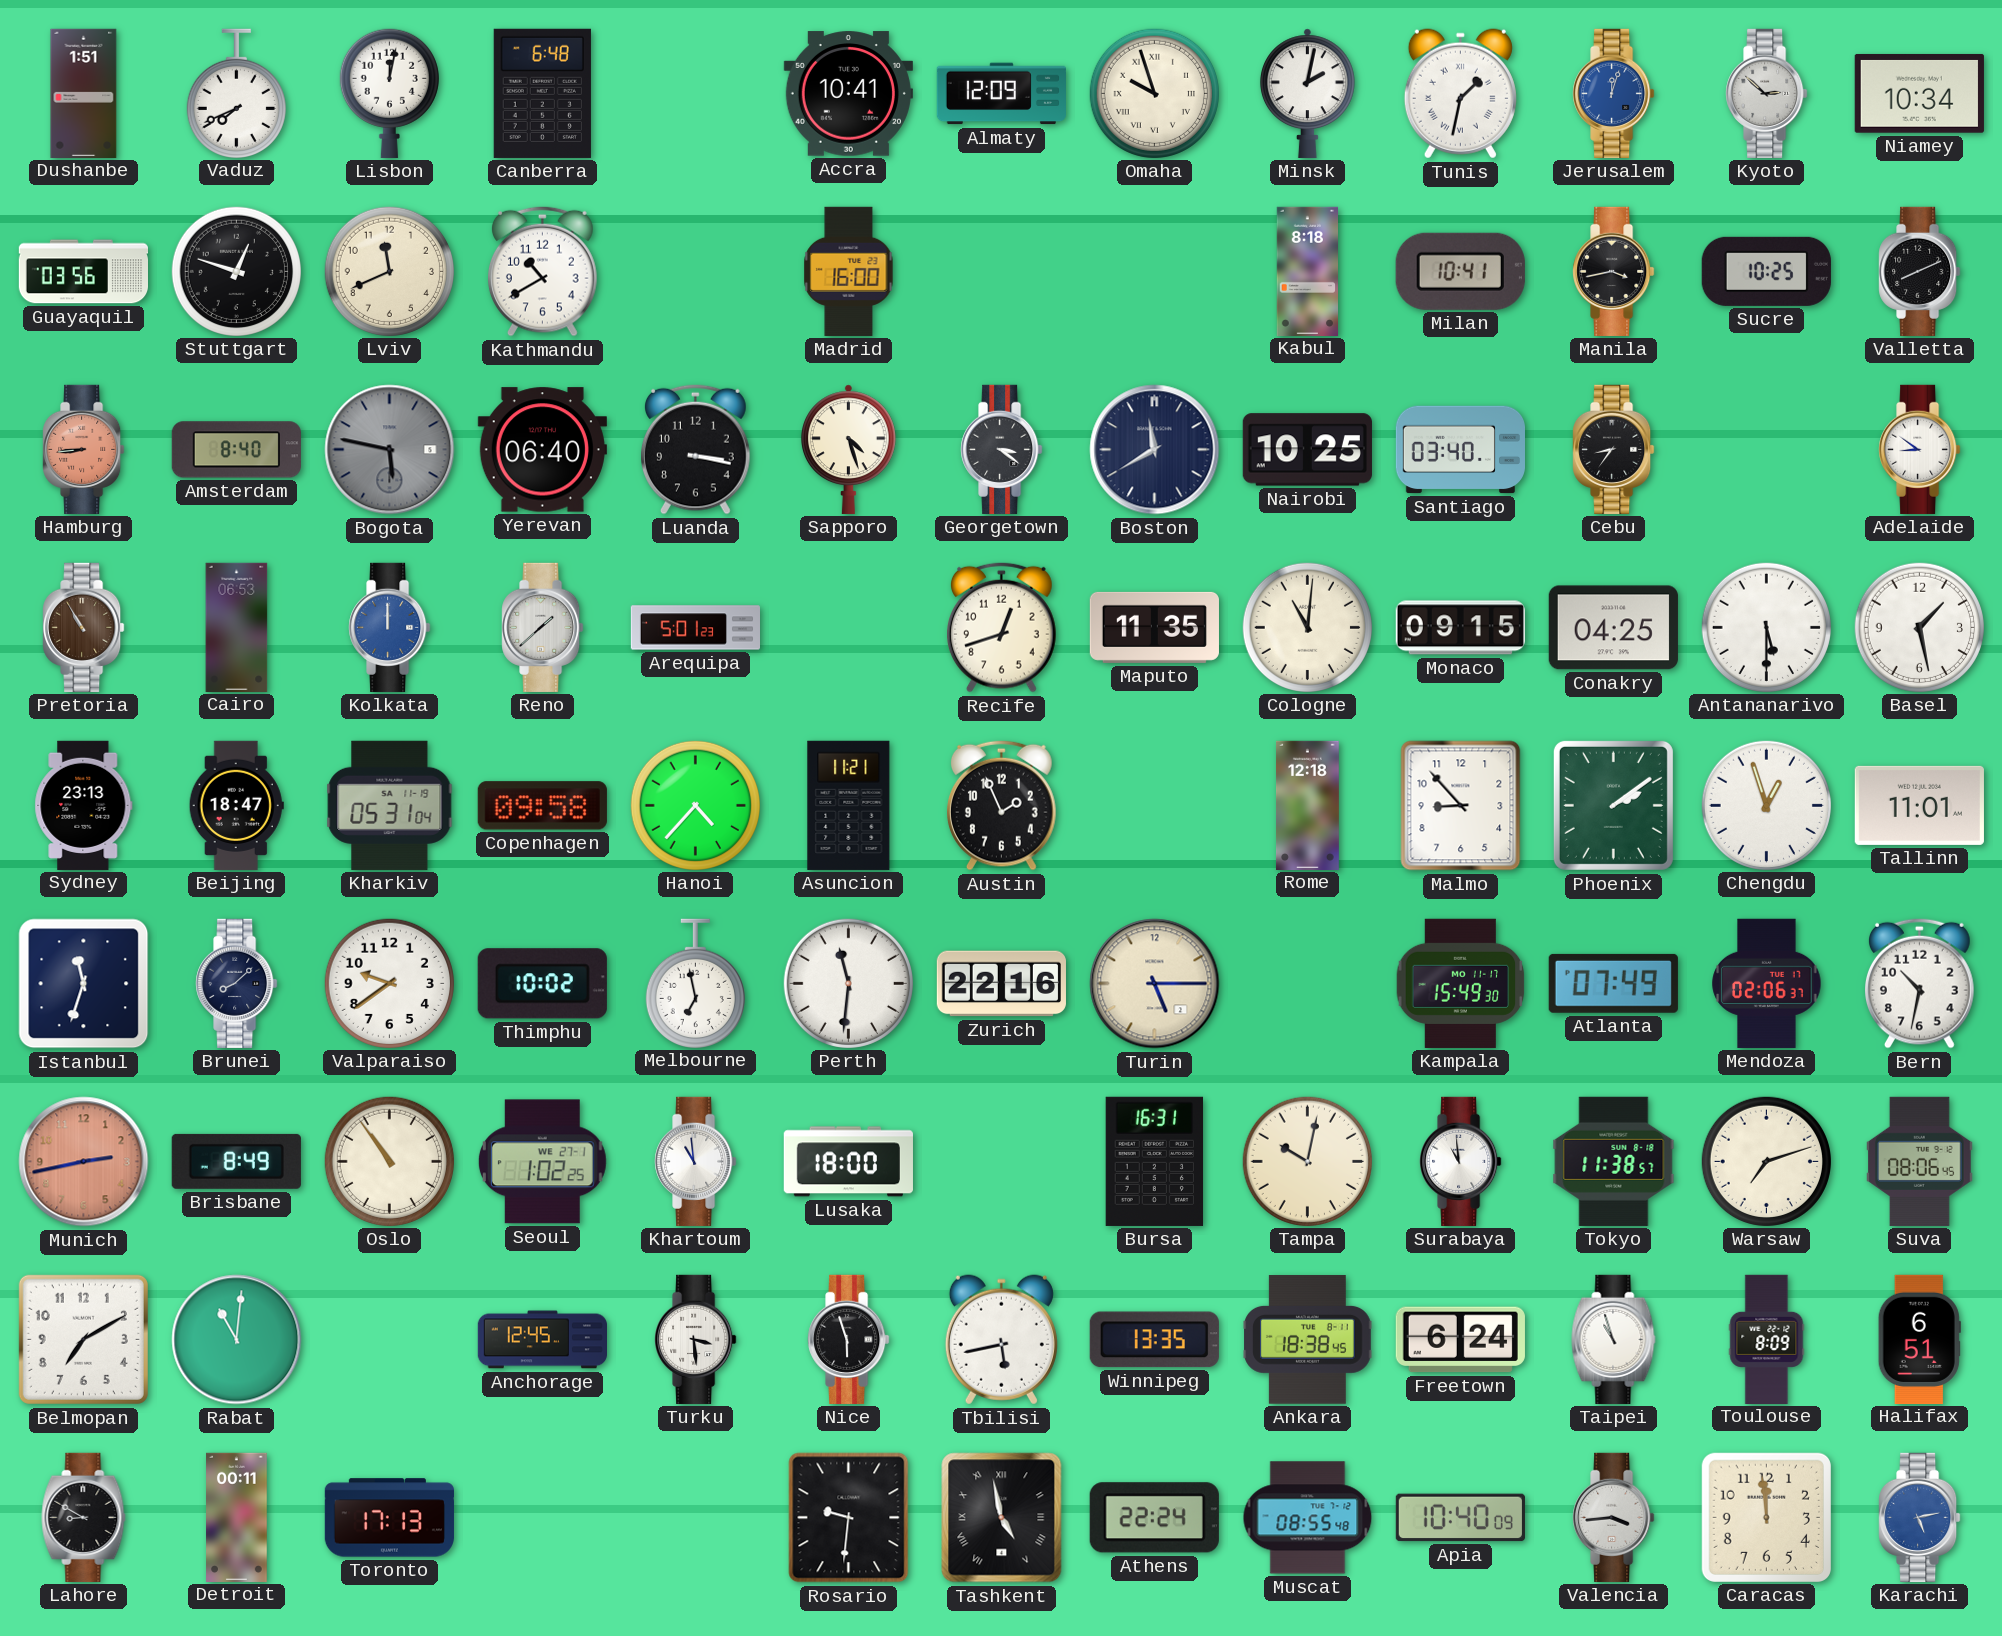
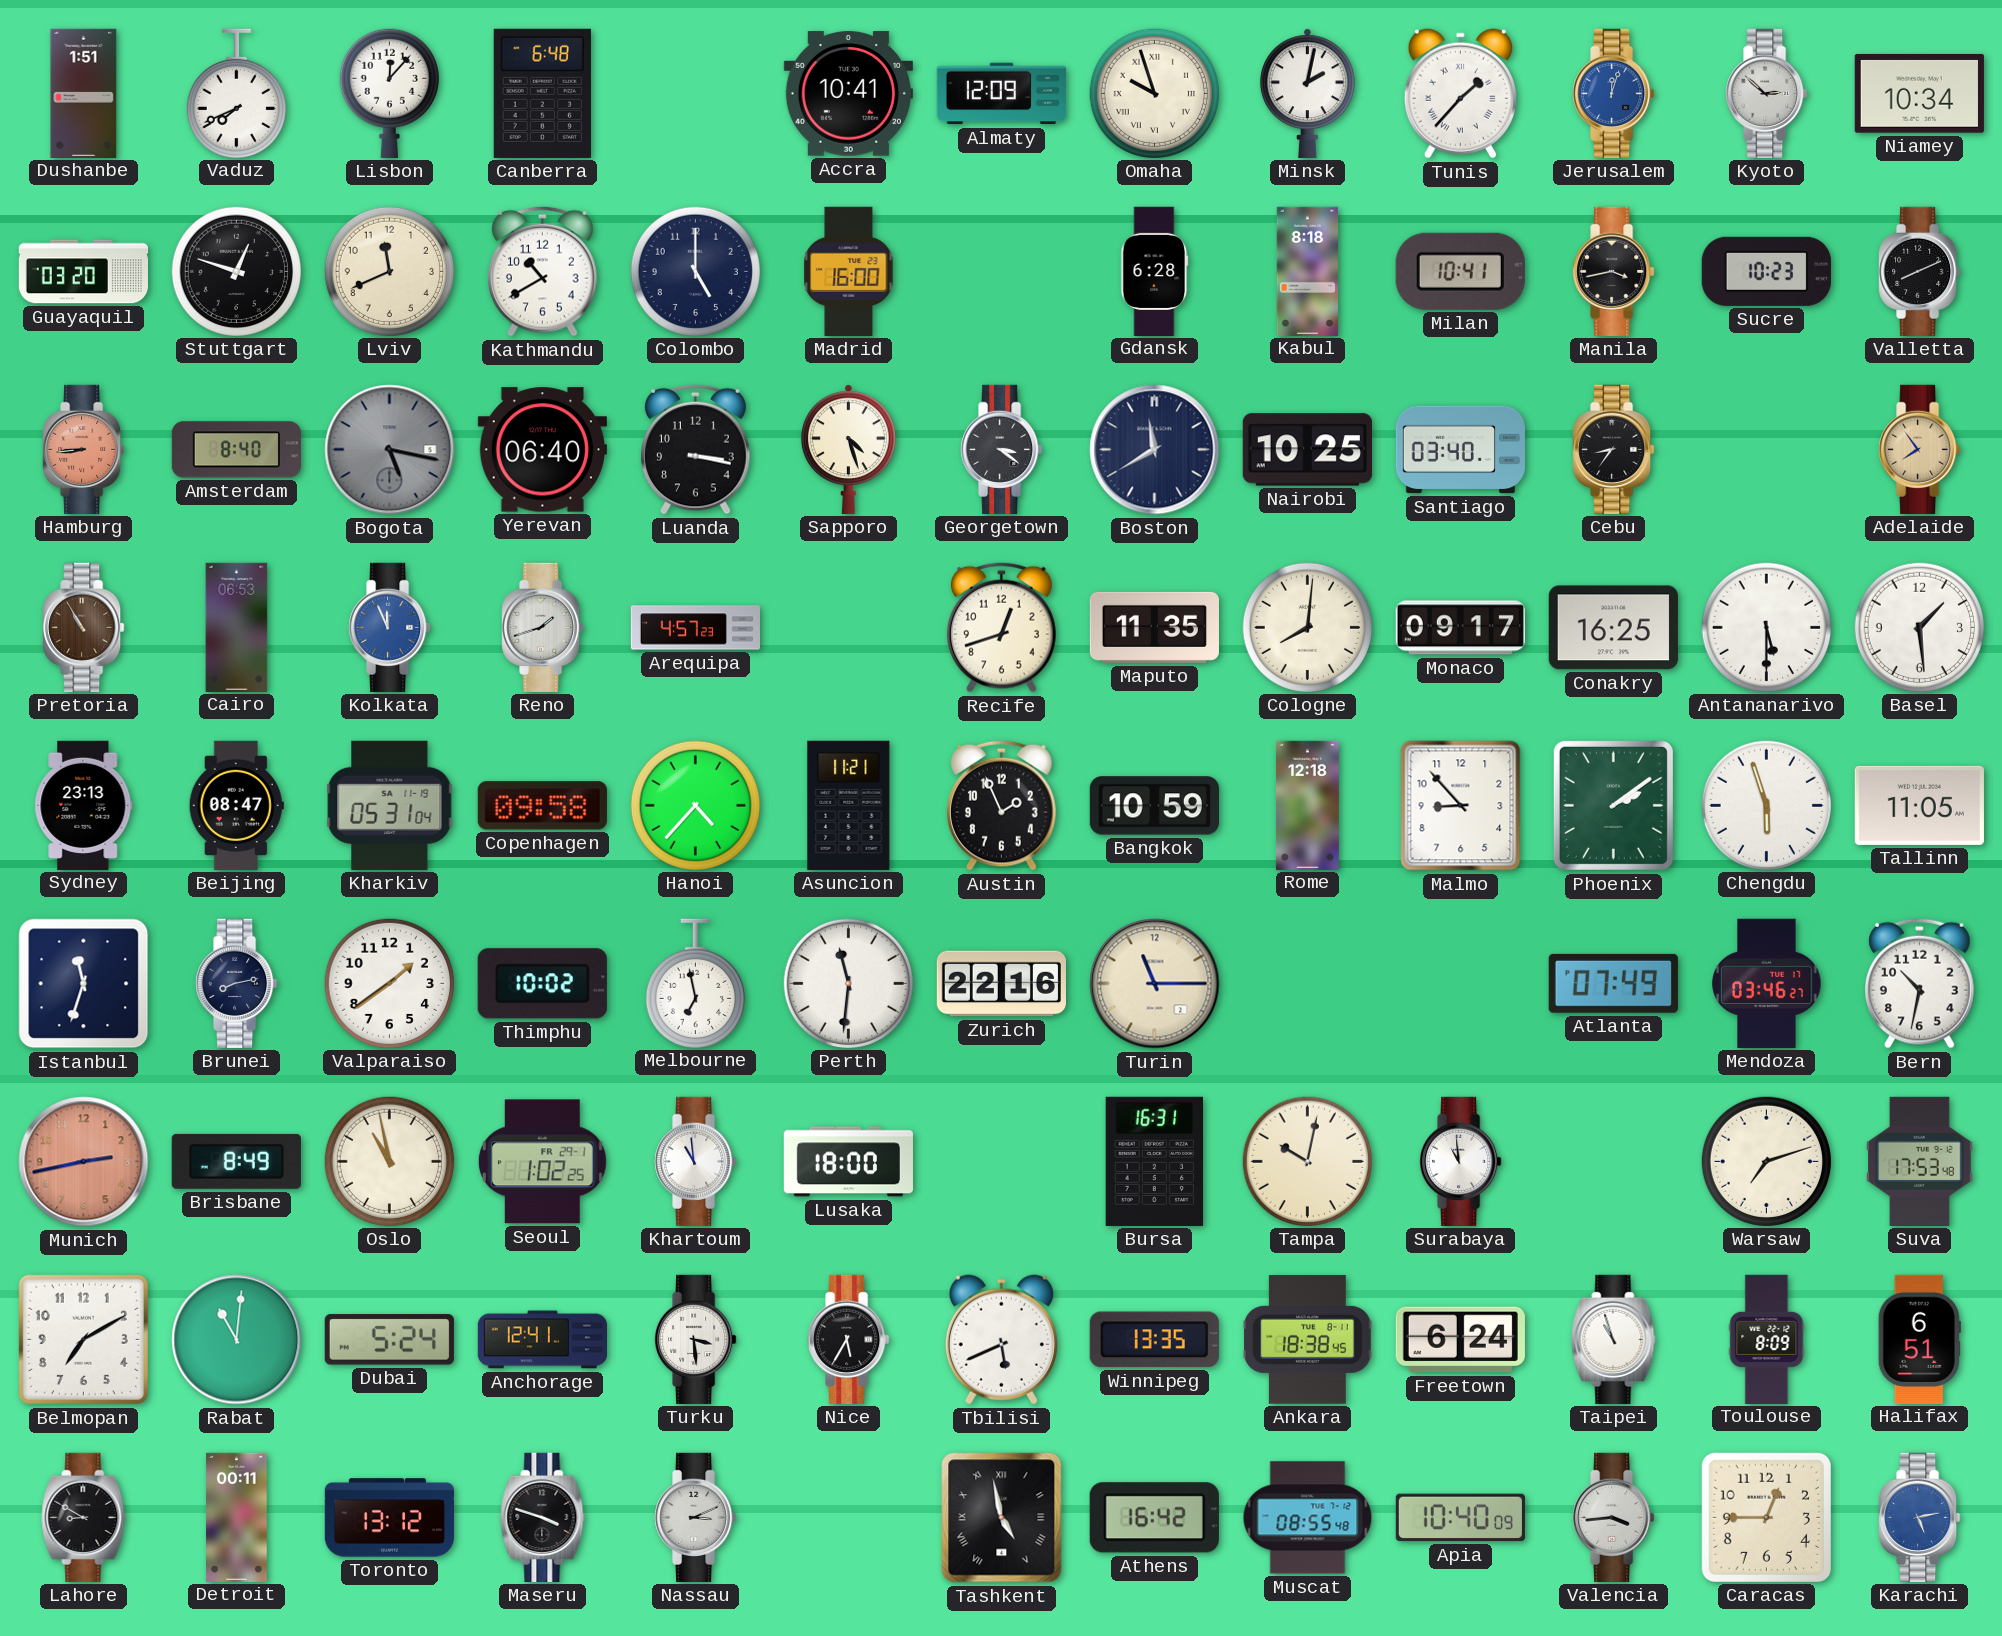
Lisbon: 12:02 -> 12:07
Tunis: 1:32 -> 1:37
Guayaquil: 03:56 -> 03:20
Colombo: none -> 5:00
Gdansk: none -> 6:28
Sucre: 10:25 -> 10:23
Bogota: 5:47 -> 5:17
Adelaide: 8:51 -> 7:54
Adelaide dial: white -> champagne
Kolkata: 12:00 -> 11:56
Reno: 1:38 -> 1:42
Arequipa: 5:01 -> 4:57
Cologne: 11:01 -> 8:01
Monaco: 09:15 -> 09:17
Conakry: 04:25 -> 16:25
Basel: 1:28 -> 1:29
Beijing: 18:47 -> 08:47
Bangkok: none -> 10:59
Chengdu: 12:57 -> 5:57
Tallinn: 11:01 -> 11:05
Brunei: 8:08 -> 8:13
Valparaiso: 9:39 -> 1:39
Turin: 5:15 -> 11:15
Kampala: 15:49 -> none
Mendoza: 02:06 -> 03:46
Oslo: 10:54 -> 10:58
Seoul date: WE 27-1 -> FR 29-1
Tokyo: 11:38 -> none
Suva: 08:06 -> 17:53
Dubai: none -> 5:24
Anchorage: 12:45 -> 12:41
Nice: 5:57 -> 5:35
Tbilisi: 5:43 -> 5:41
Toronto: 17:13 -> 13:12
Maseru: none -> 3:48
Nassau: none -> 3:11
Rosario: 9:31 -> none
Athens: 22:24 -> 16:42
Caracas: 11:59 -> 12:45
